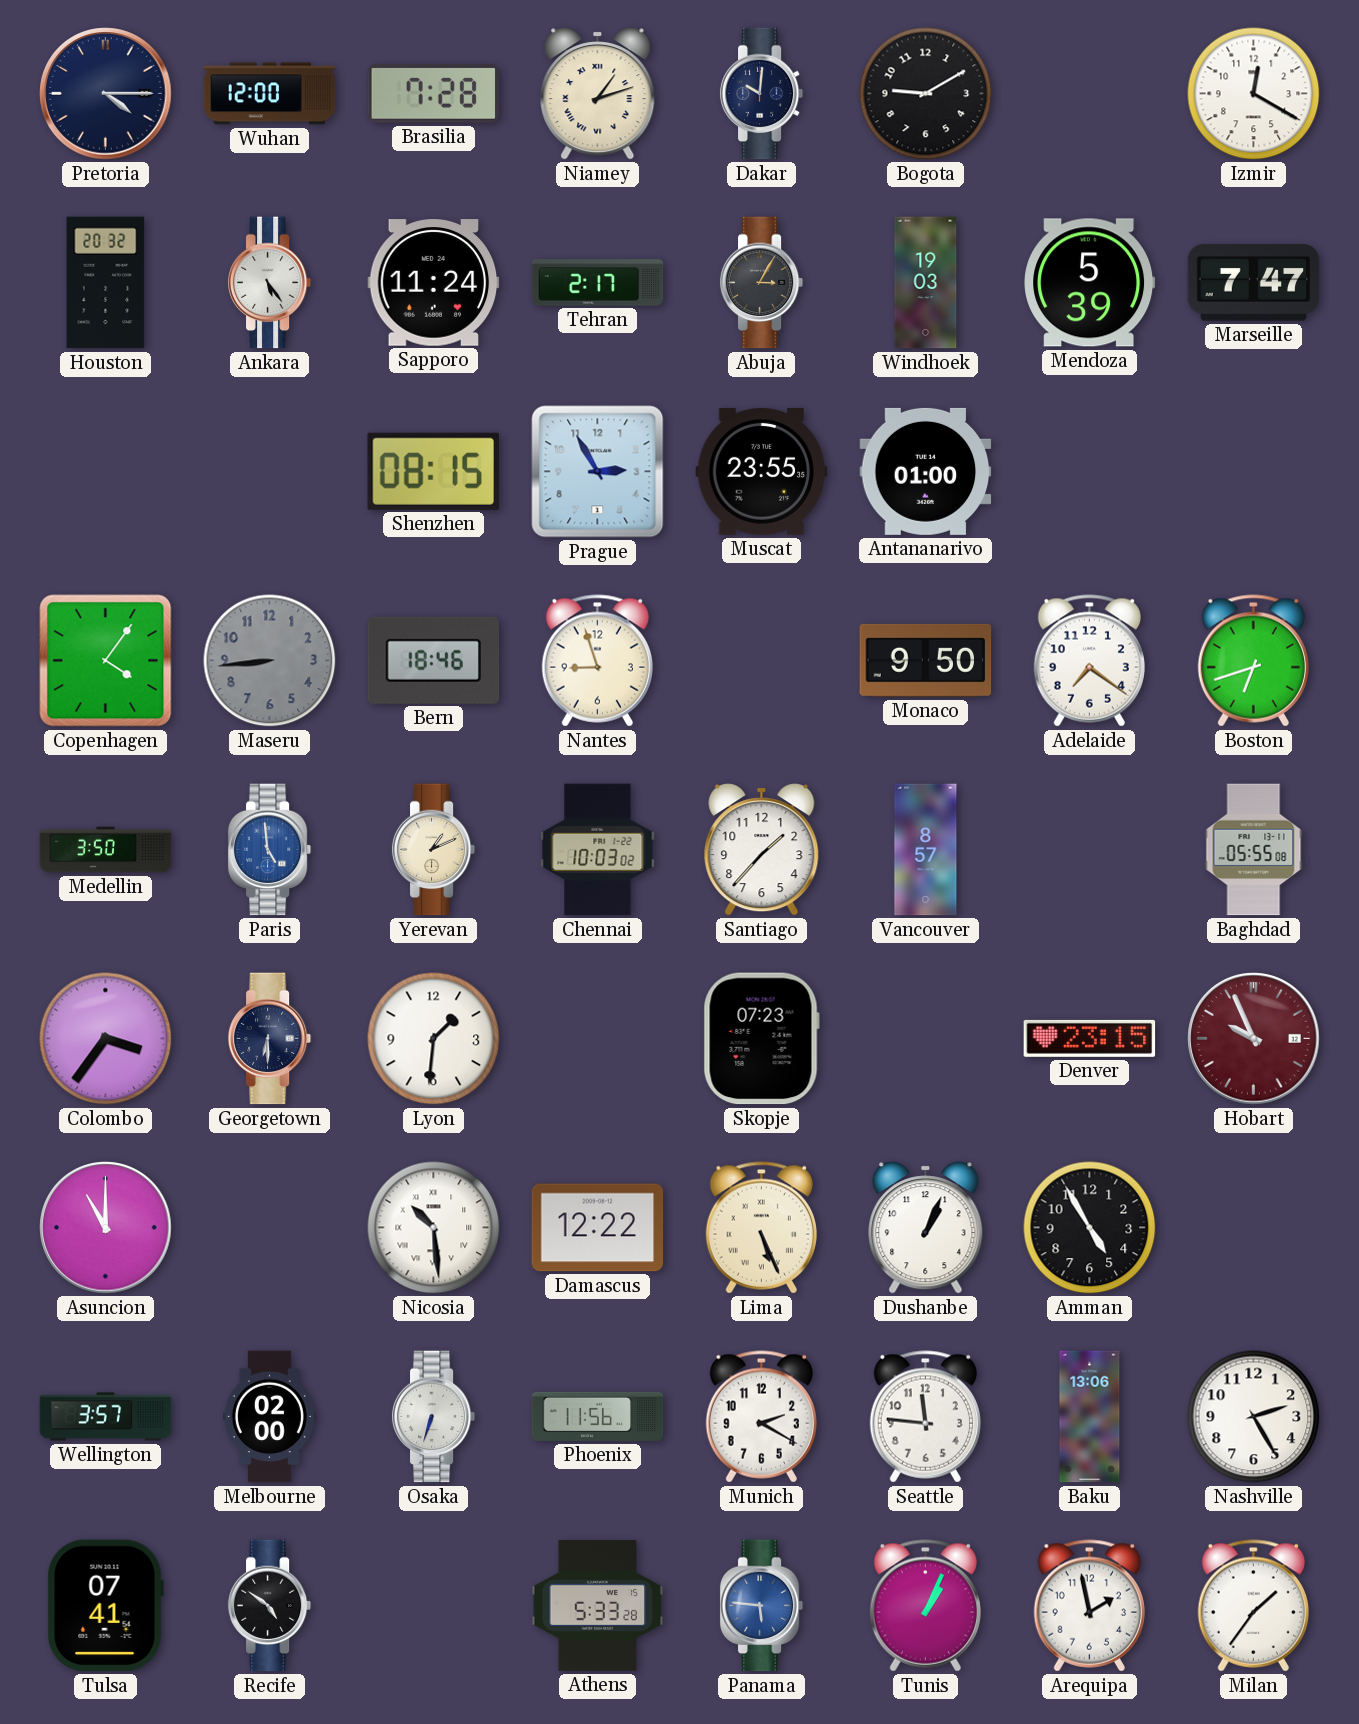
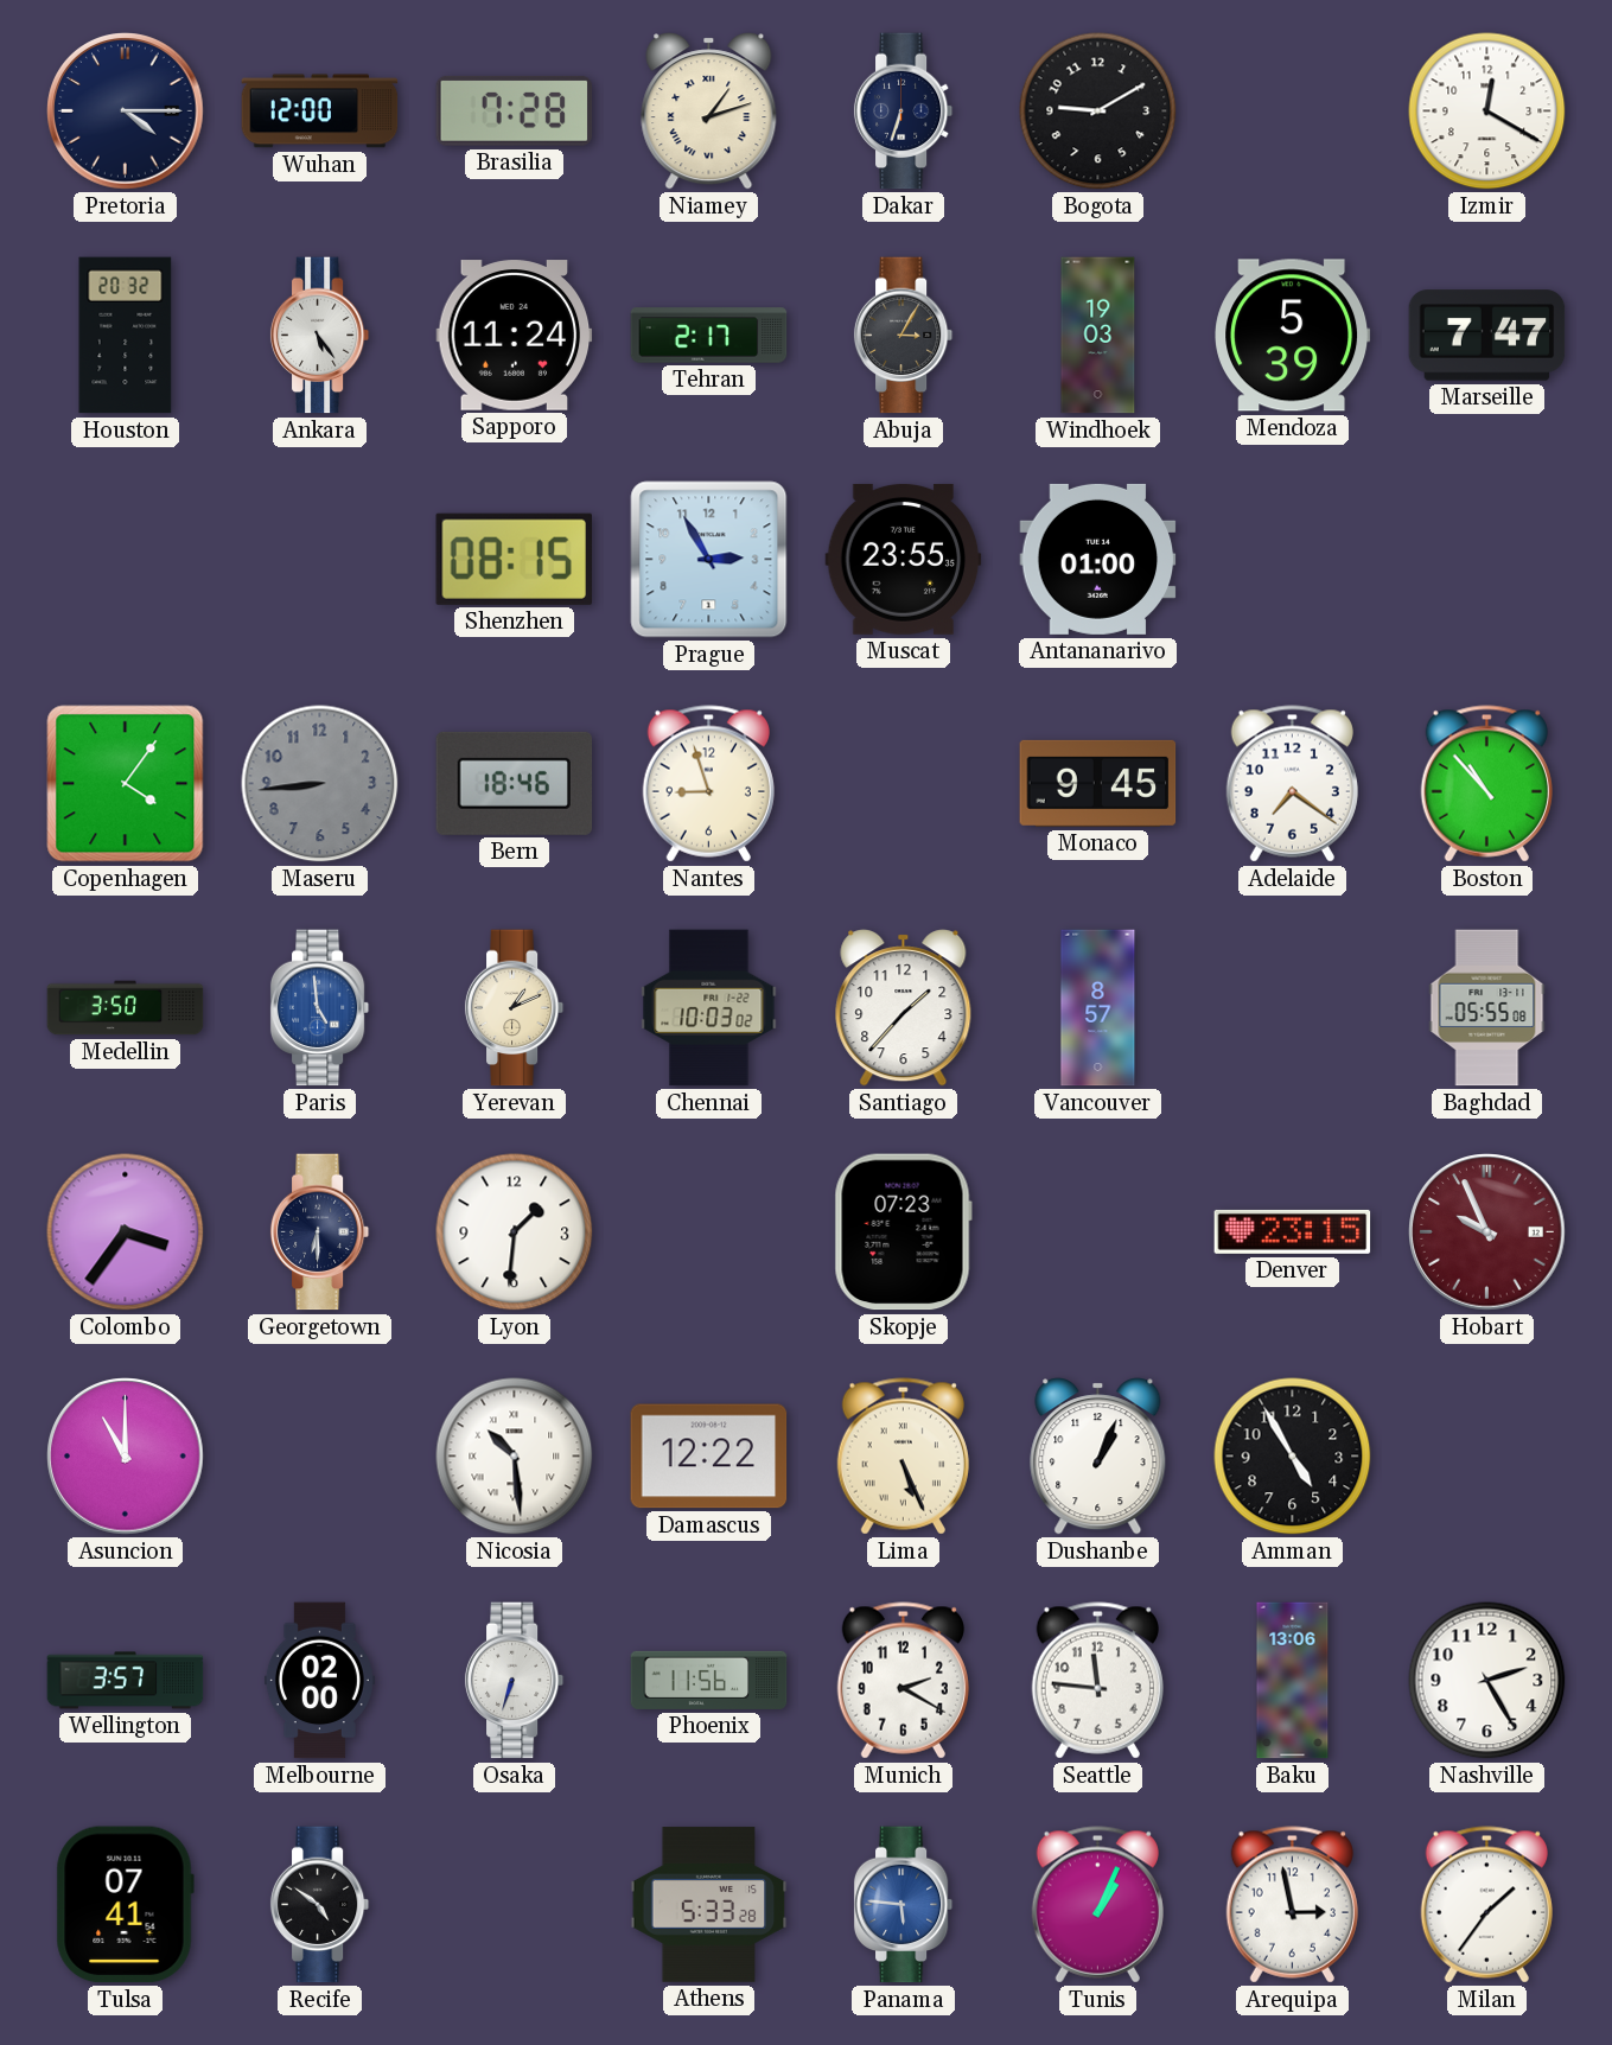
Dakar: 10:01 -> 6:33
Monaco: 9:50 -> 9:45
Boston: 6:42 -> 10:53
Arequipa: 1:58 -> 2:58
